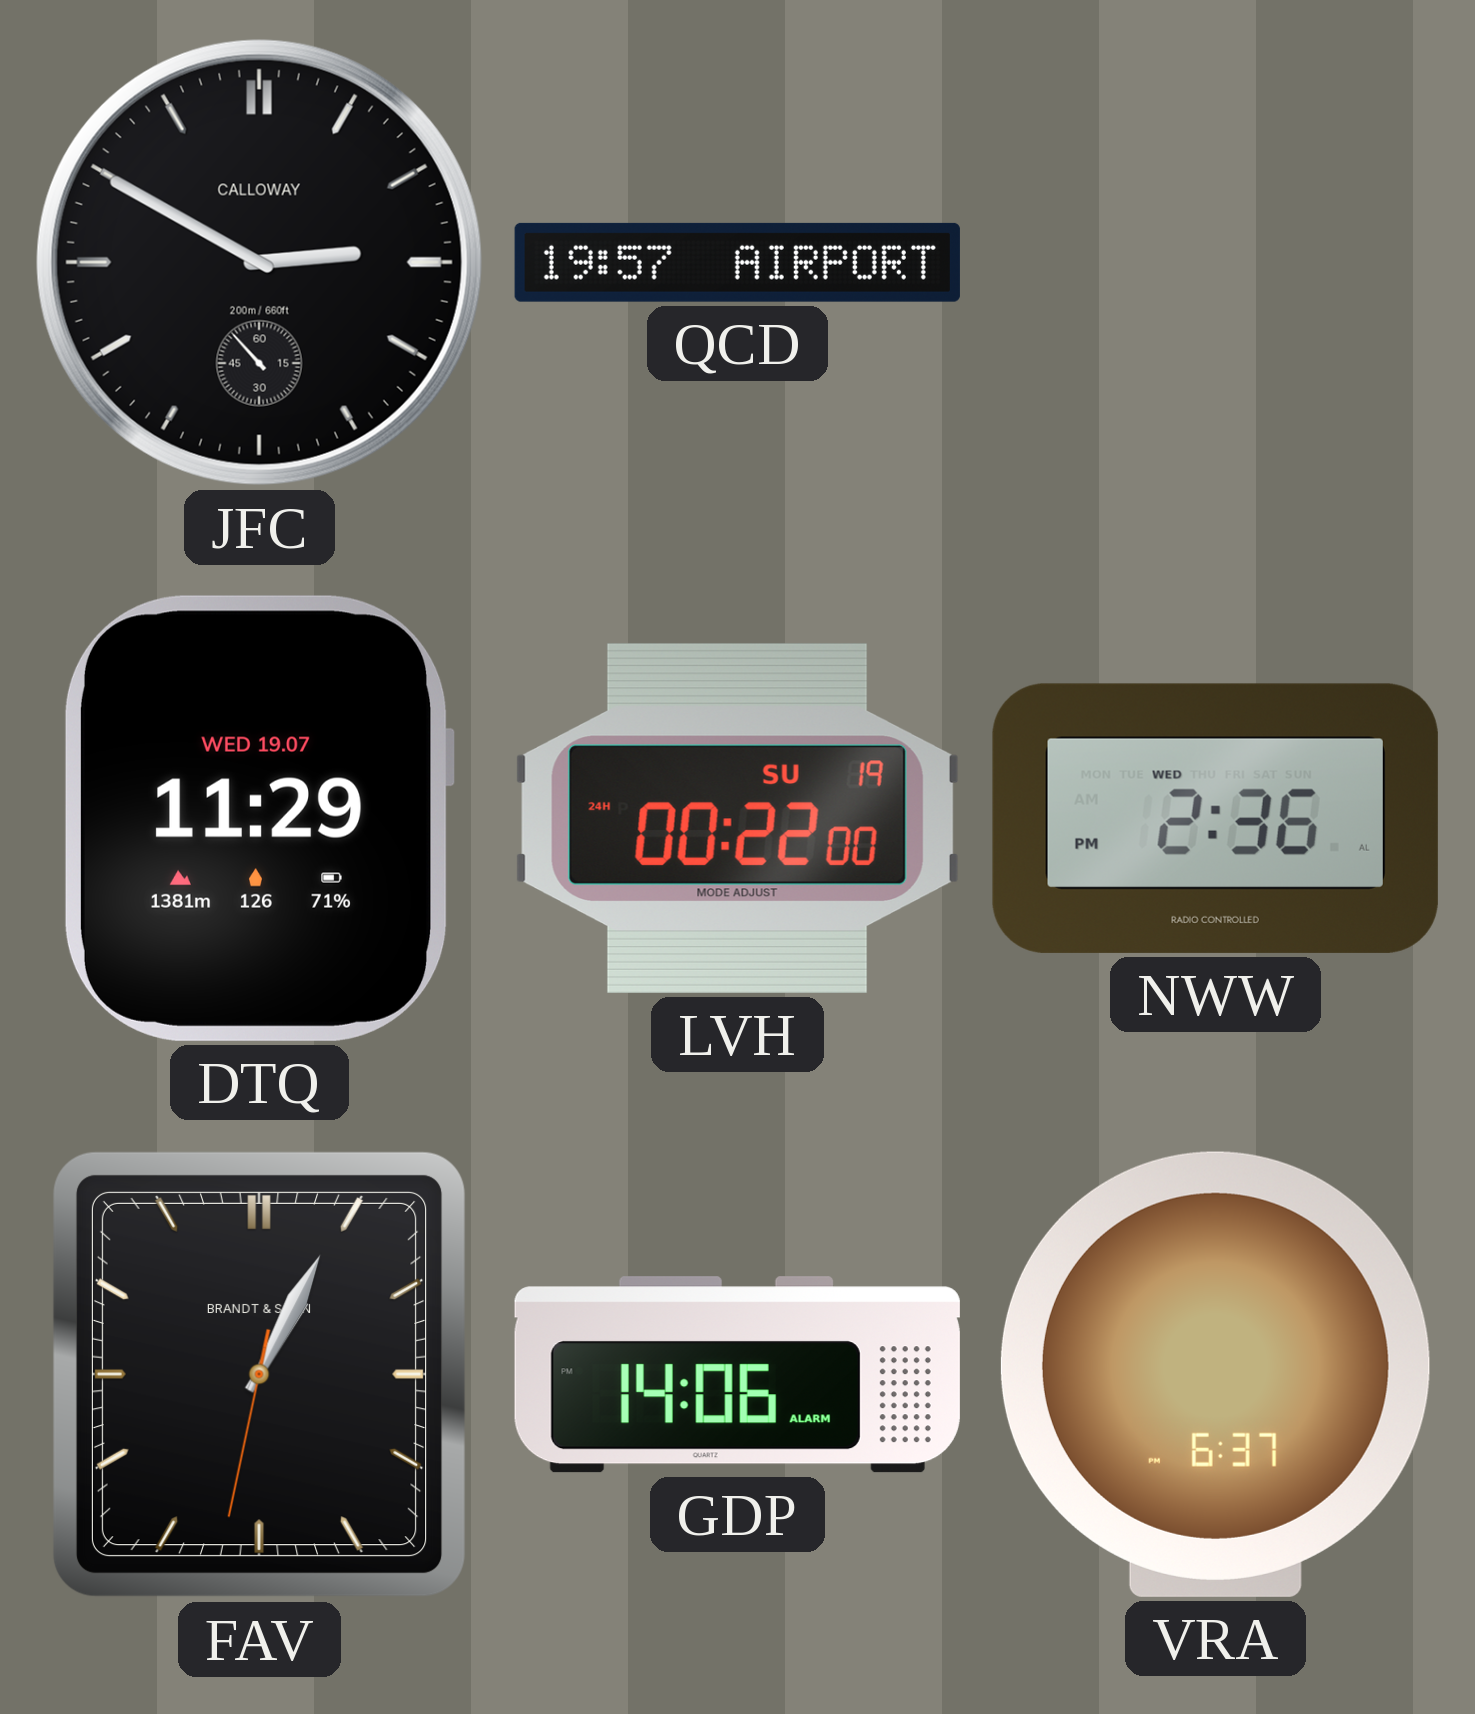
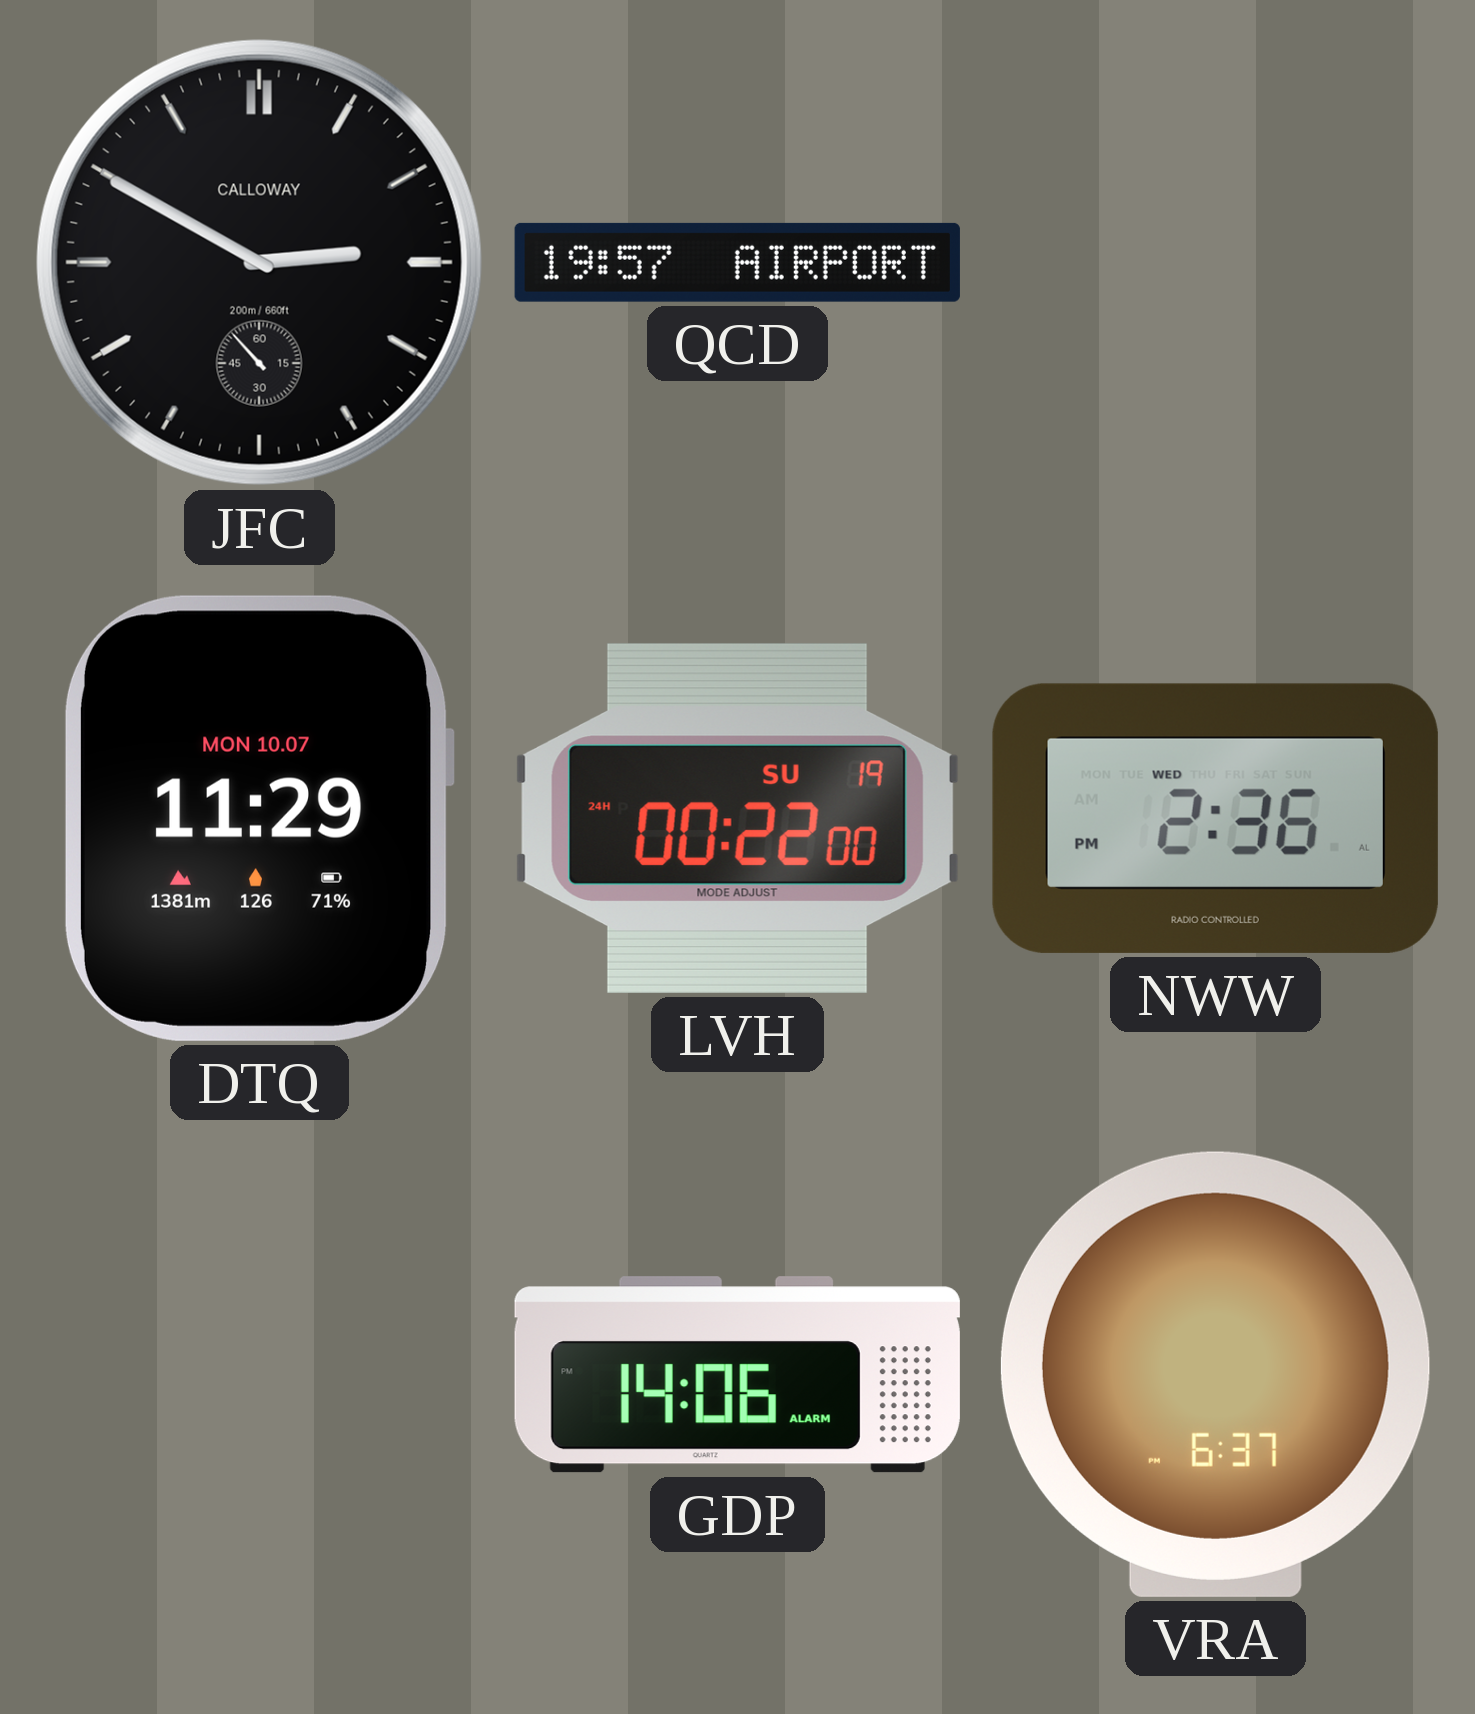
DTQ date: WED 19.07 -> MON 10.07
FAV: 1:04 -> none
